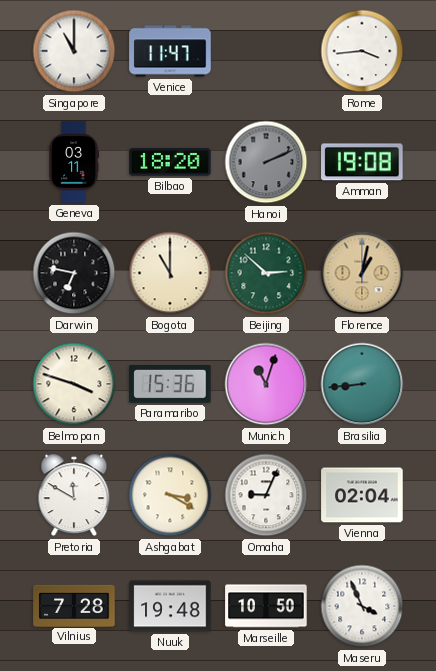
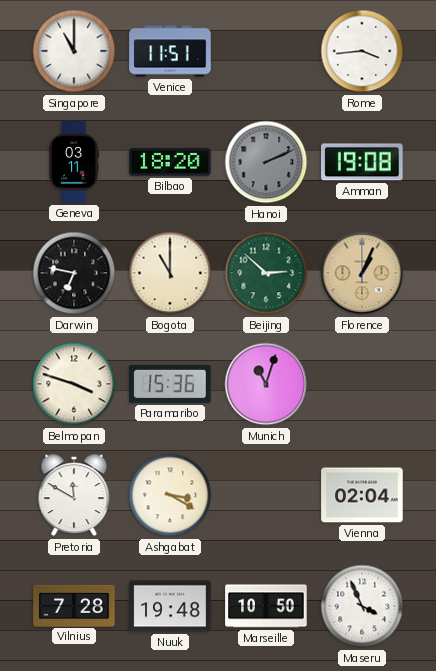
Venice: 11:47 -> 11:51
Florence: 1:02 -> 1:04
Brasilia: 8:44 -> none
Omaha: 9:04 -> none
